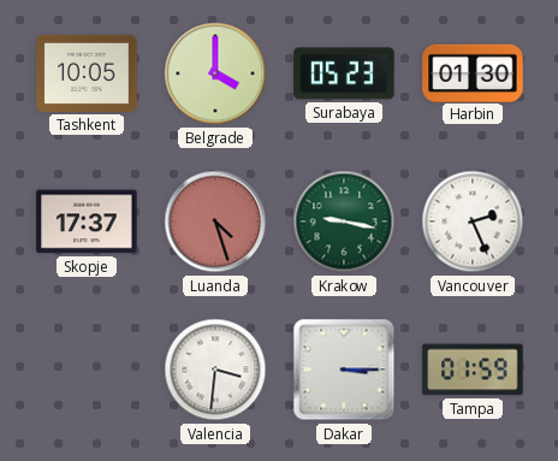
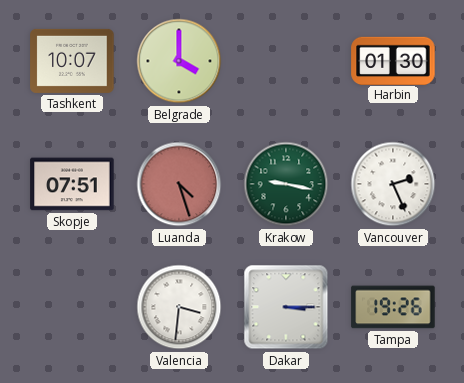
Tashkent: 10:05 -> 10:07
Surabaya: 05:23 -> none
Skopje: 17:37 -> 07:51
Tampa: 01:59 -> 19:26
